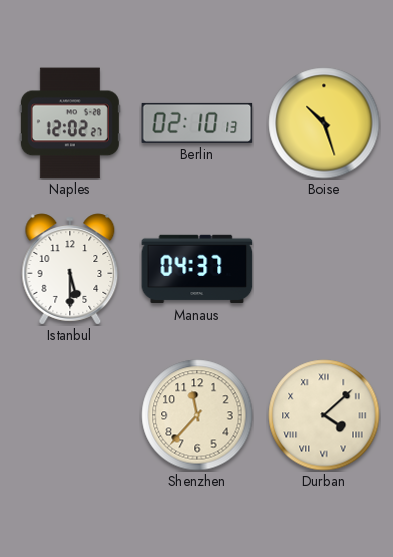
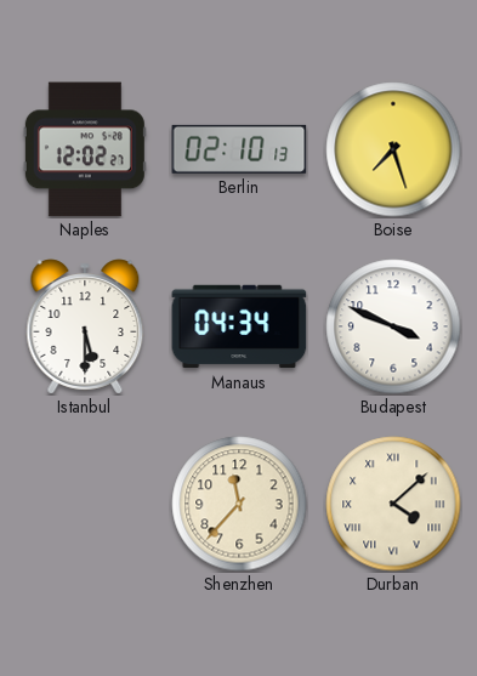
Boise: 10:27 -> 7:27
Manaus: 04:37 -> 04:34
Budapest: none -> 3:49
